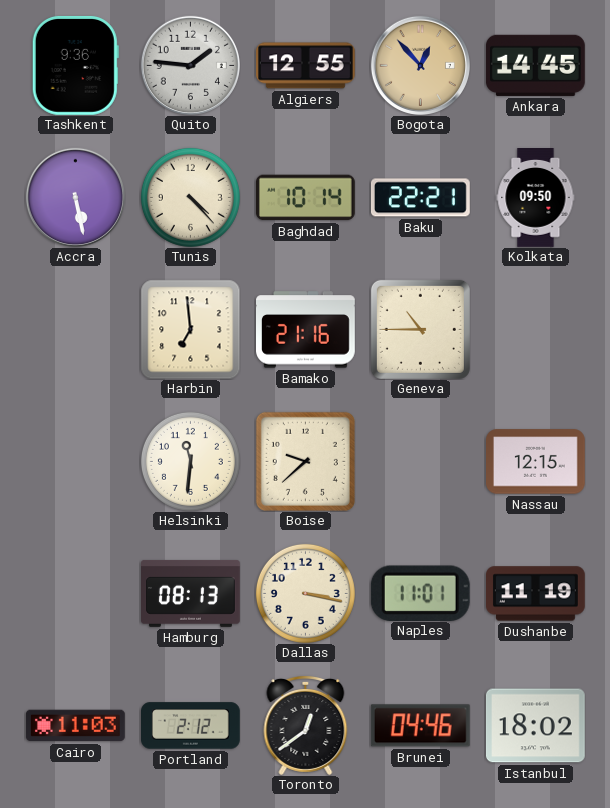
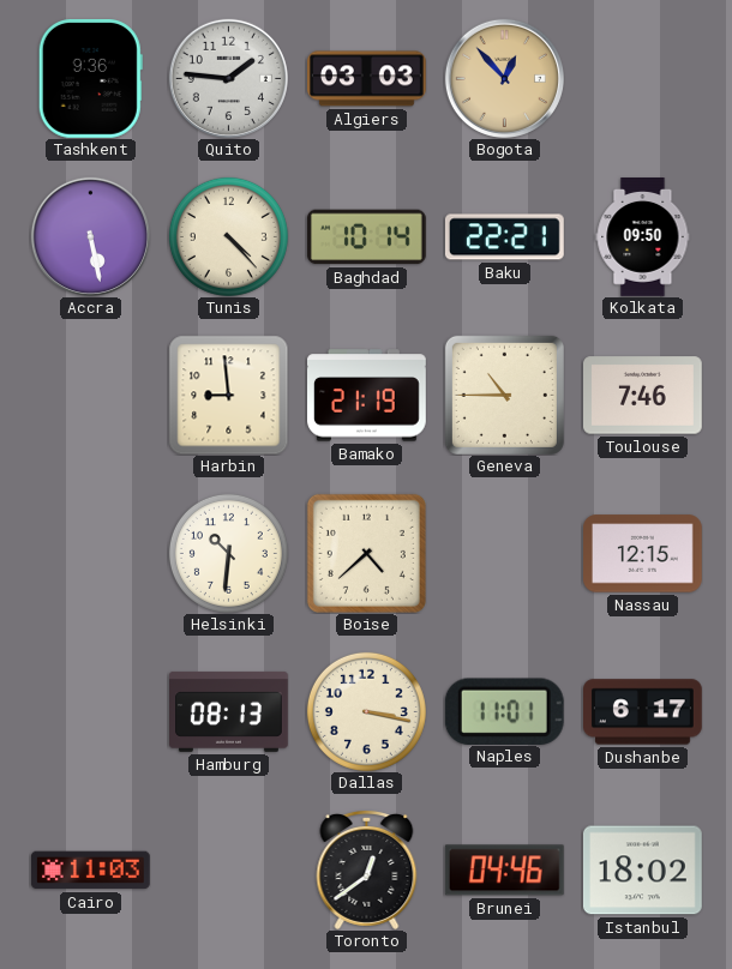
Algiers: 12:55 -> 03:03
Ankara: 14:45 -> none
Harbin: 6:59 -> 8:59
Bamako: 21:16 -> 21:19
Toulouse: none -> 7:46
Helsinki: 11:31 -> 10:31
Boise: 9:38 -> 4:38
Dushanbe: 11:19 -> 6:17
Portland: 2:12 -> none
